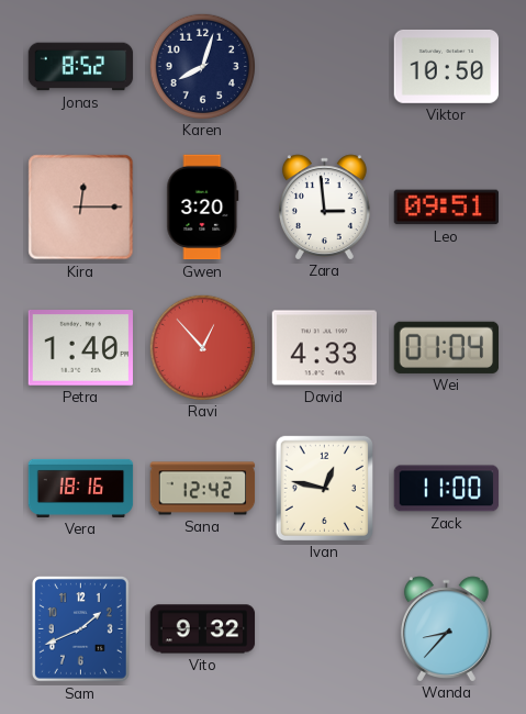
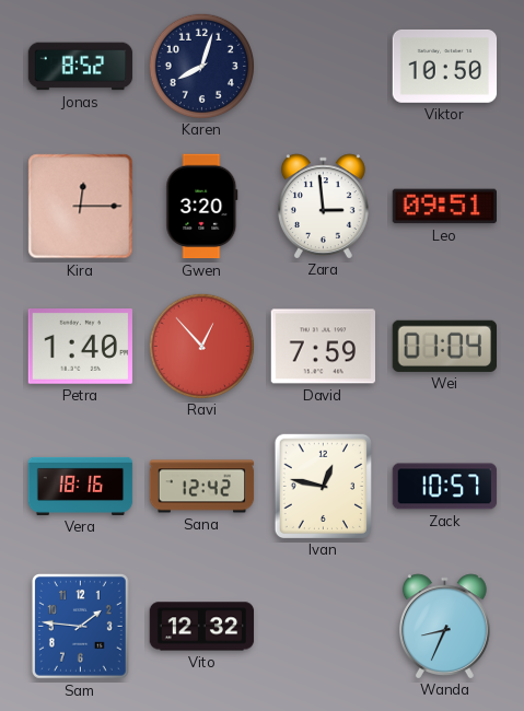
David: 4:33 -> 7:59
Zack: 11:00 -> 10:57
Sam: 1:41 -> 1:46
Vito: 9:32 -> 12:32
Wanda: 8:37 -> 8:34
